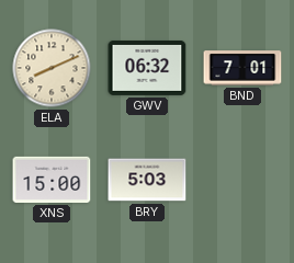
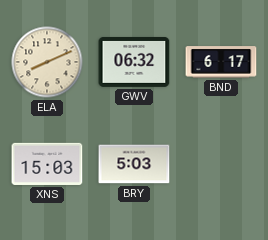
BND: 7:01 -> 6:17
XNS: 15:00 -> 15:03
